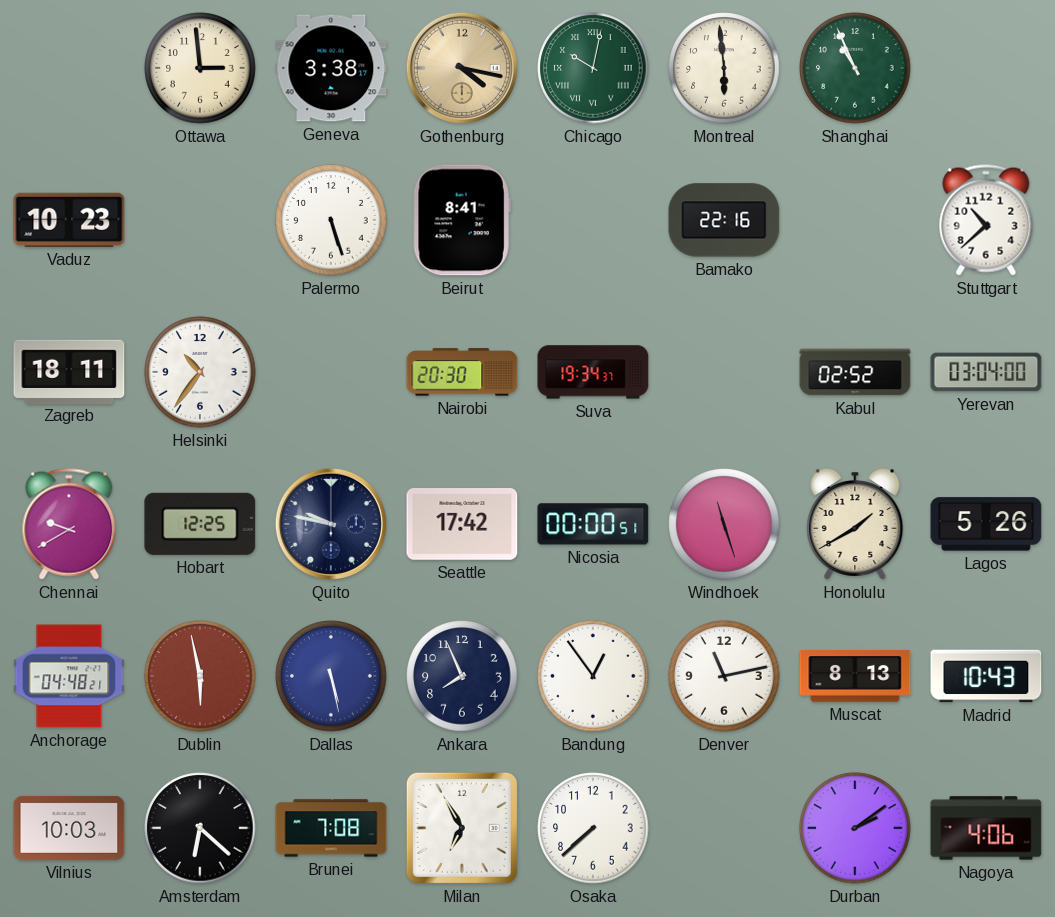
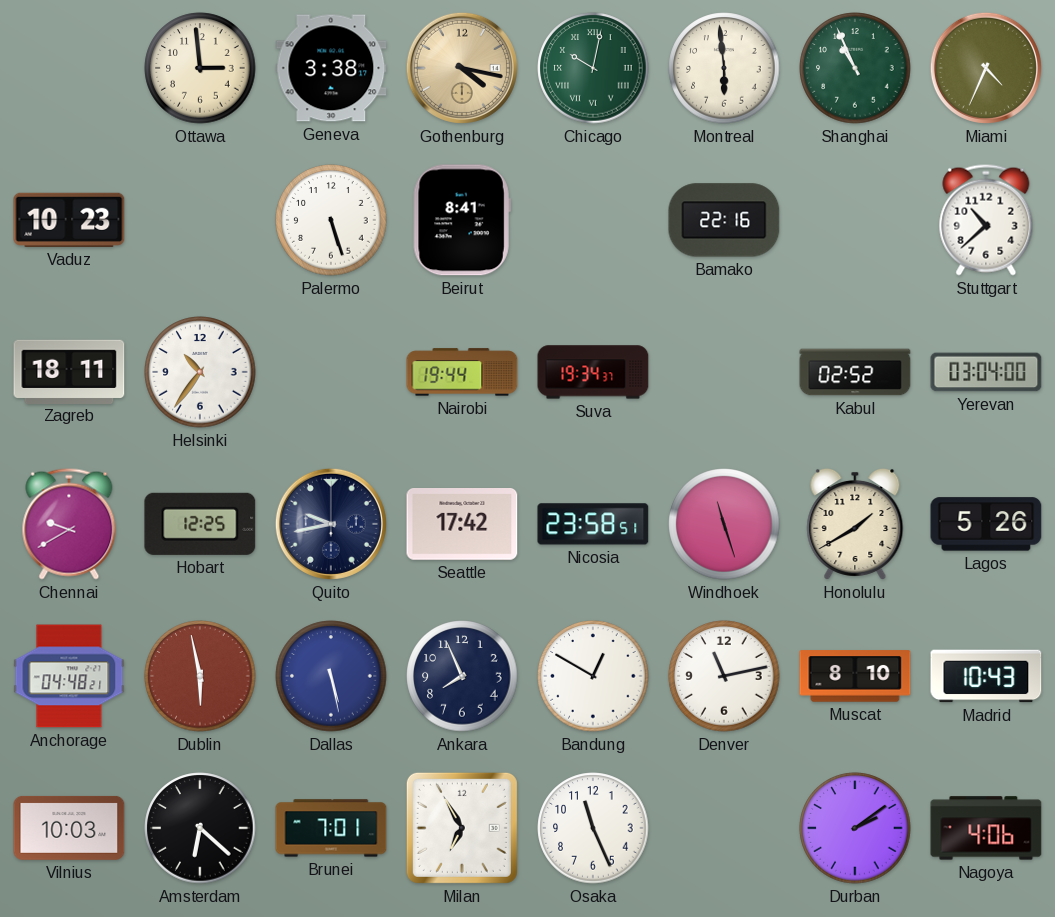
Miami: none -> 4:34
Nairobi: 20:30 -> 19:44
Quito: 9:47 -> 9:43
Nicosia: 00:00 -> 23:58
Bandung: 12:54 -> 12:50
Muscat: 8:13 -> 8:10
Brunei: 7:08 -> 7:01
Osaka: 7:38 -> 11:26
